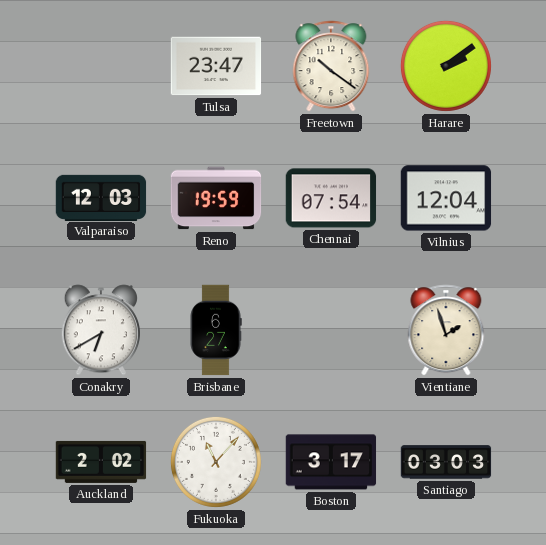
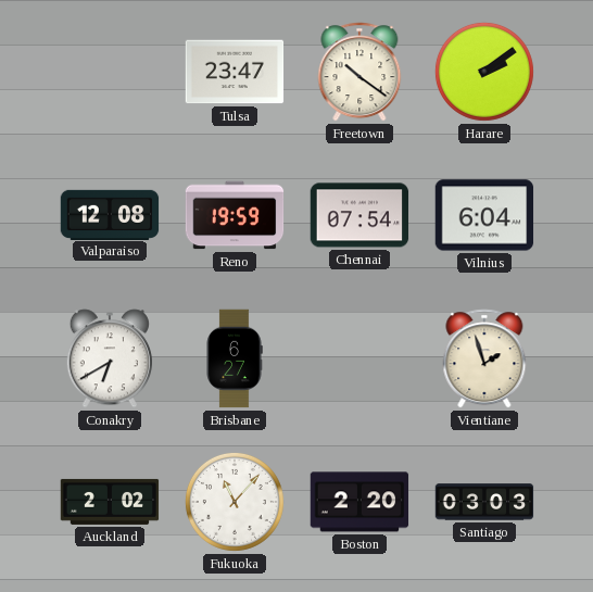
Valparaiso: 12:03 -> 12:08
Vilnius: 12:04 -> 6:04
Boston: 3:17 -> 2:20
